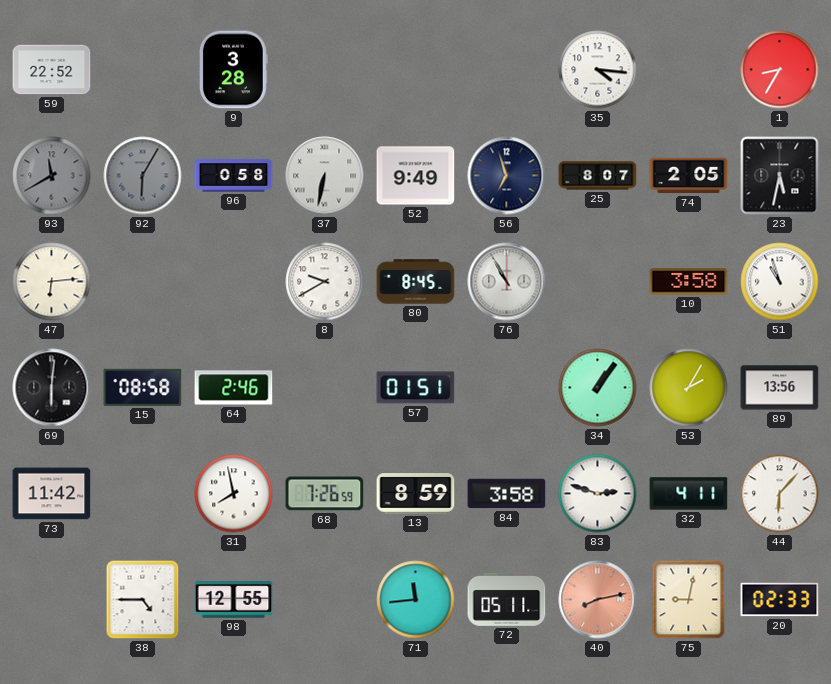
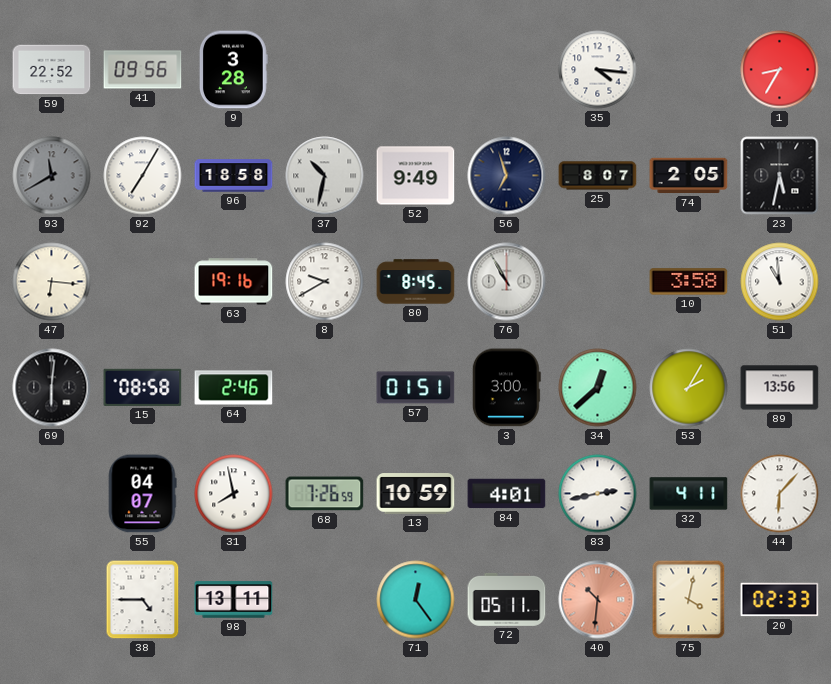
41: none -> 09:56
92: 6:05 -> 7:05
92 dial: grey -> white
96: 0:58 -> 18:58
37: 6:32 -> 10:32
47: 6:14 -> 6:16
63: none -> 19:16
51: 10:57 -> 10:59
3: none -> 3:00
34: 1:06 -> 12:38
73: 11:42 -> none
55: none -> 04:07
13: 8:59 -> 10:59
84: 3:58 -> 4:01
83: 2:48 -> 2:43
98: 12:55 -> 13:11
71: 11:44 -> 12:24
40: 8:13 -> 10:31
75: 9:02 -> 4:02
